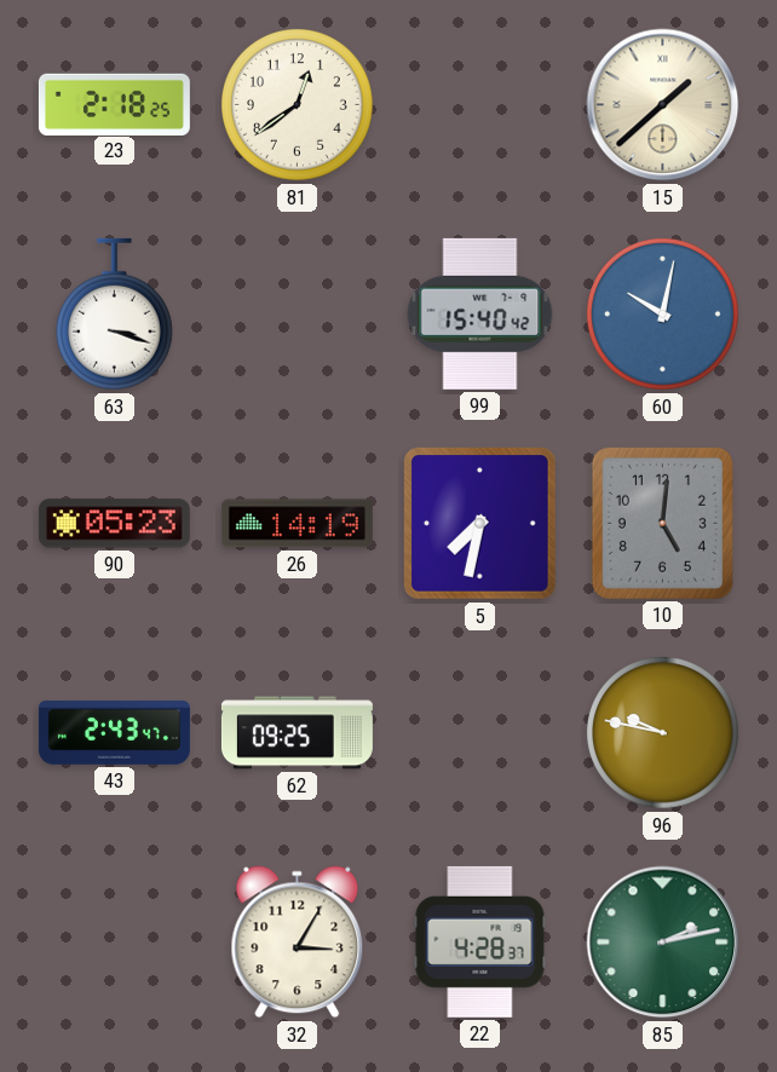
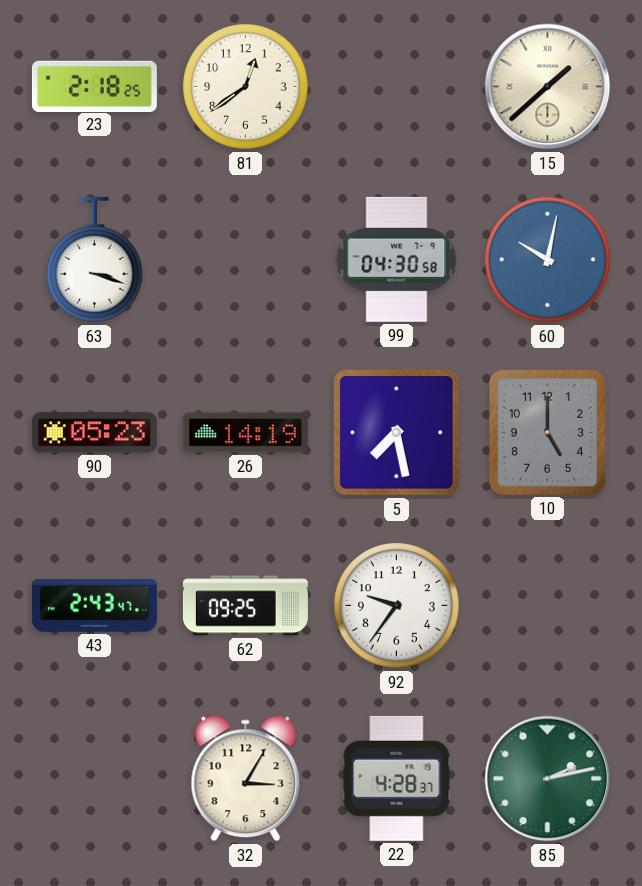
99: 15:40 -> 04:30
5: 7:32 -> 7:28
10: 5:01 -> 5:00
92: none -> 9:36
96: 9:47 -> none
